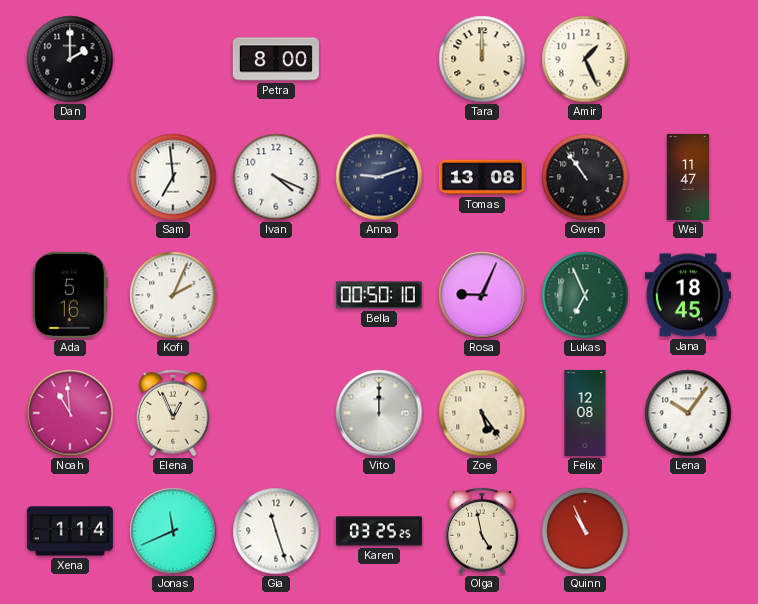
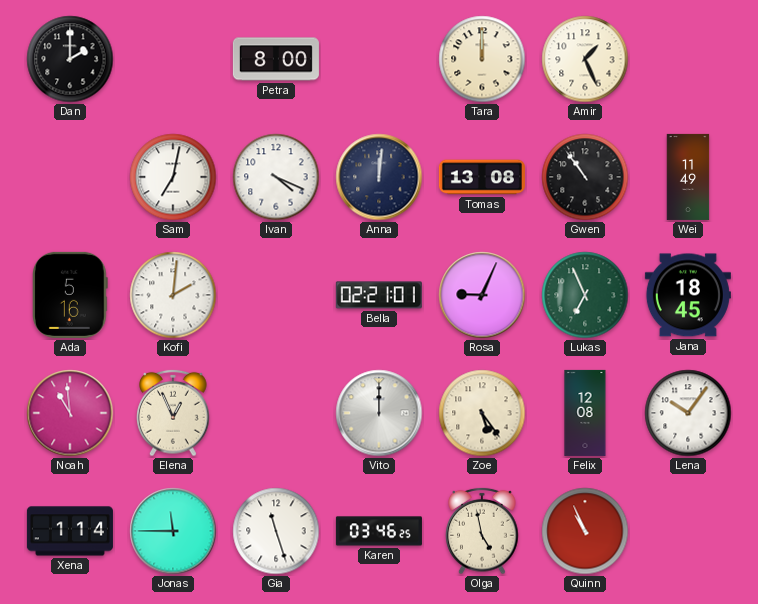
Sam: 6:59 -> 7:02
Anna: 9:12 -> 12:01
Wei: 11:47 -> 11:49
Kofi: 2:04 -> 2:01
Bella: 00:50 -> 02:21
Jonas: 11:41 -> 11:45
Karen: 03:25 -> 03:46
